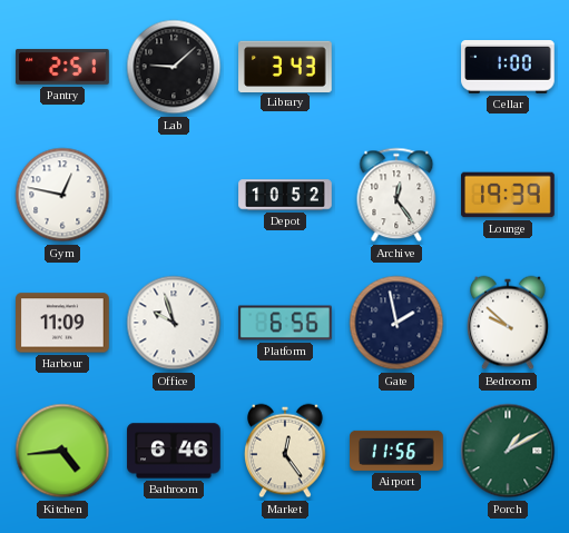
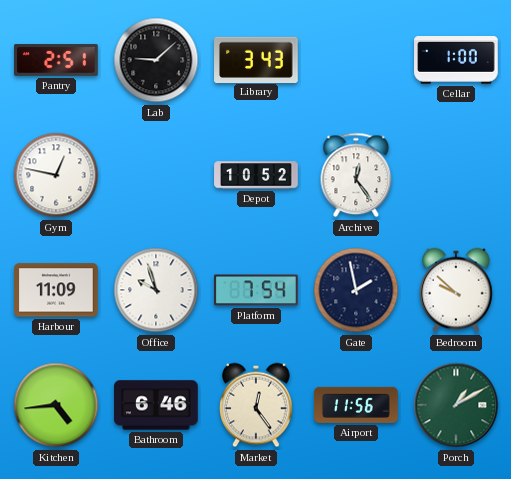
Lounge: 19:39 -> none
Platform: 6:56 -> 7:54
